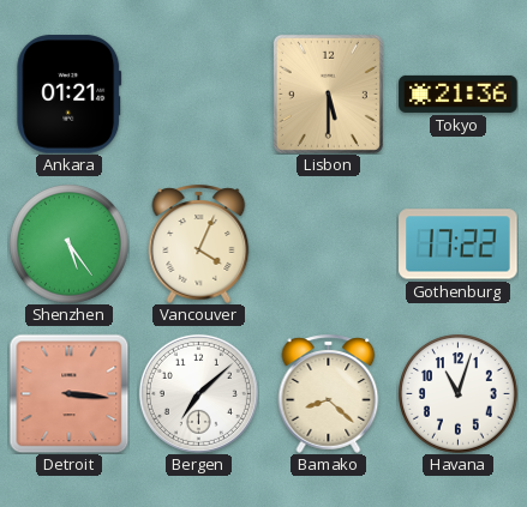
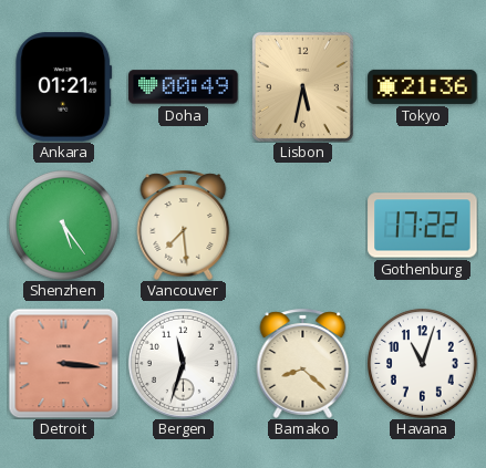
Doha: none -> 00:49
Lisbon: 5:30 -> 5:32
Vancouver: 4:04 -> 7:29
Bergen: 7:08 -> 11:33
